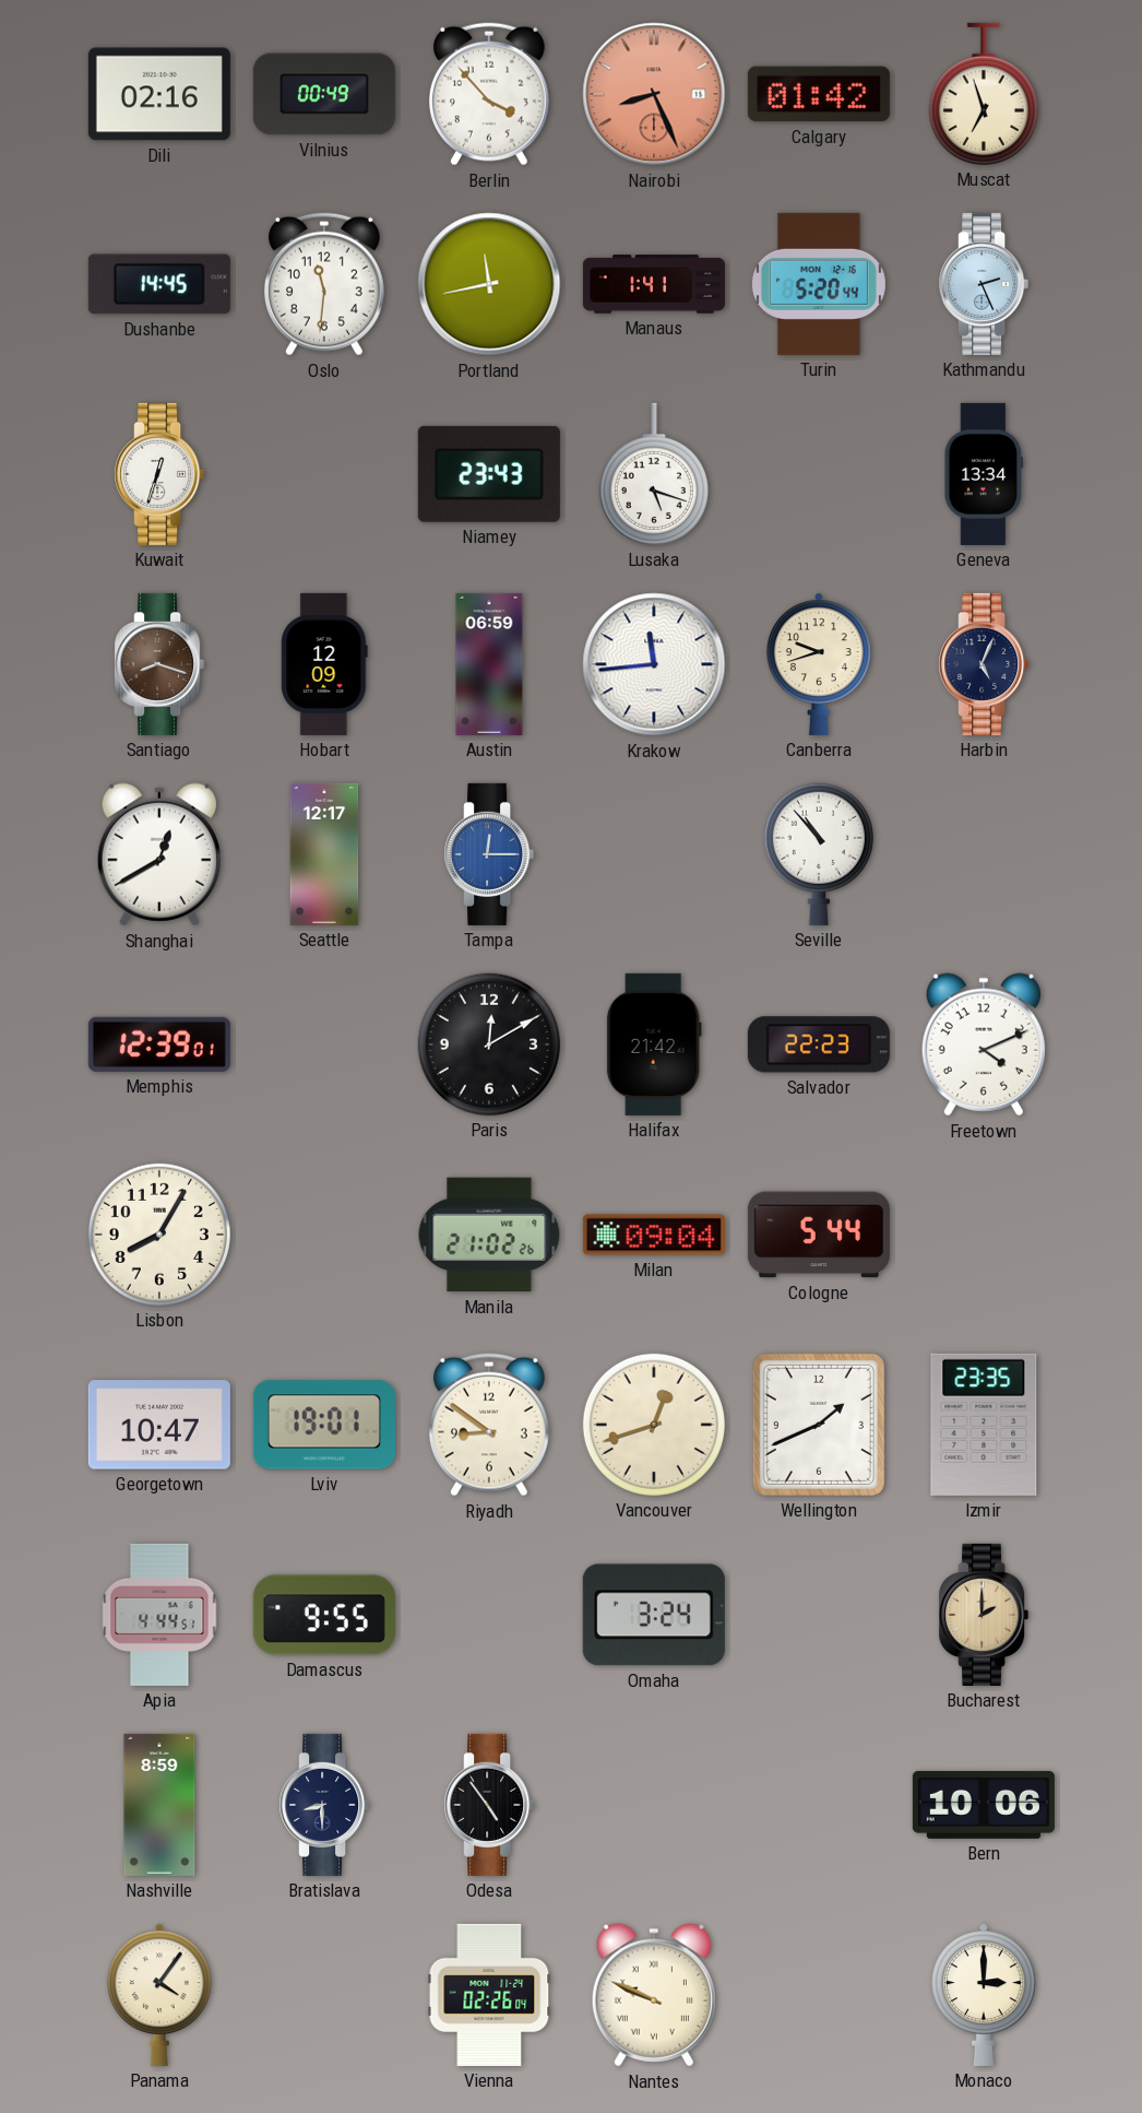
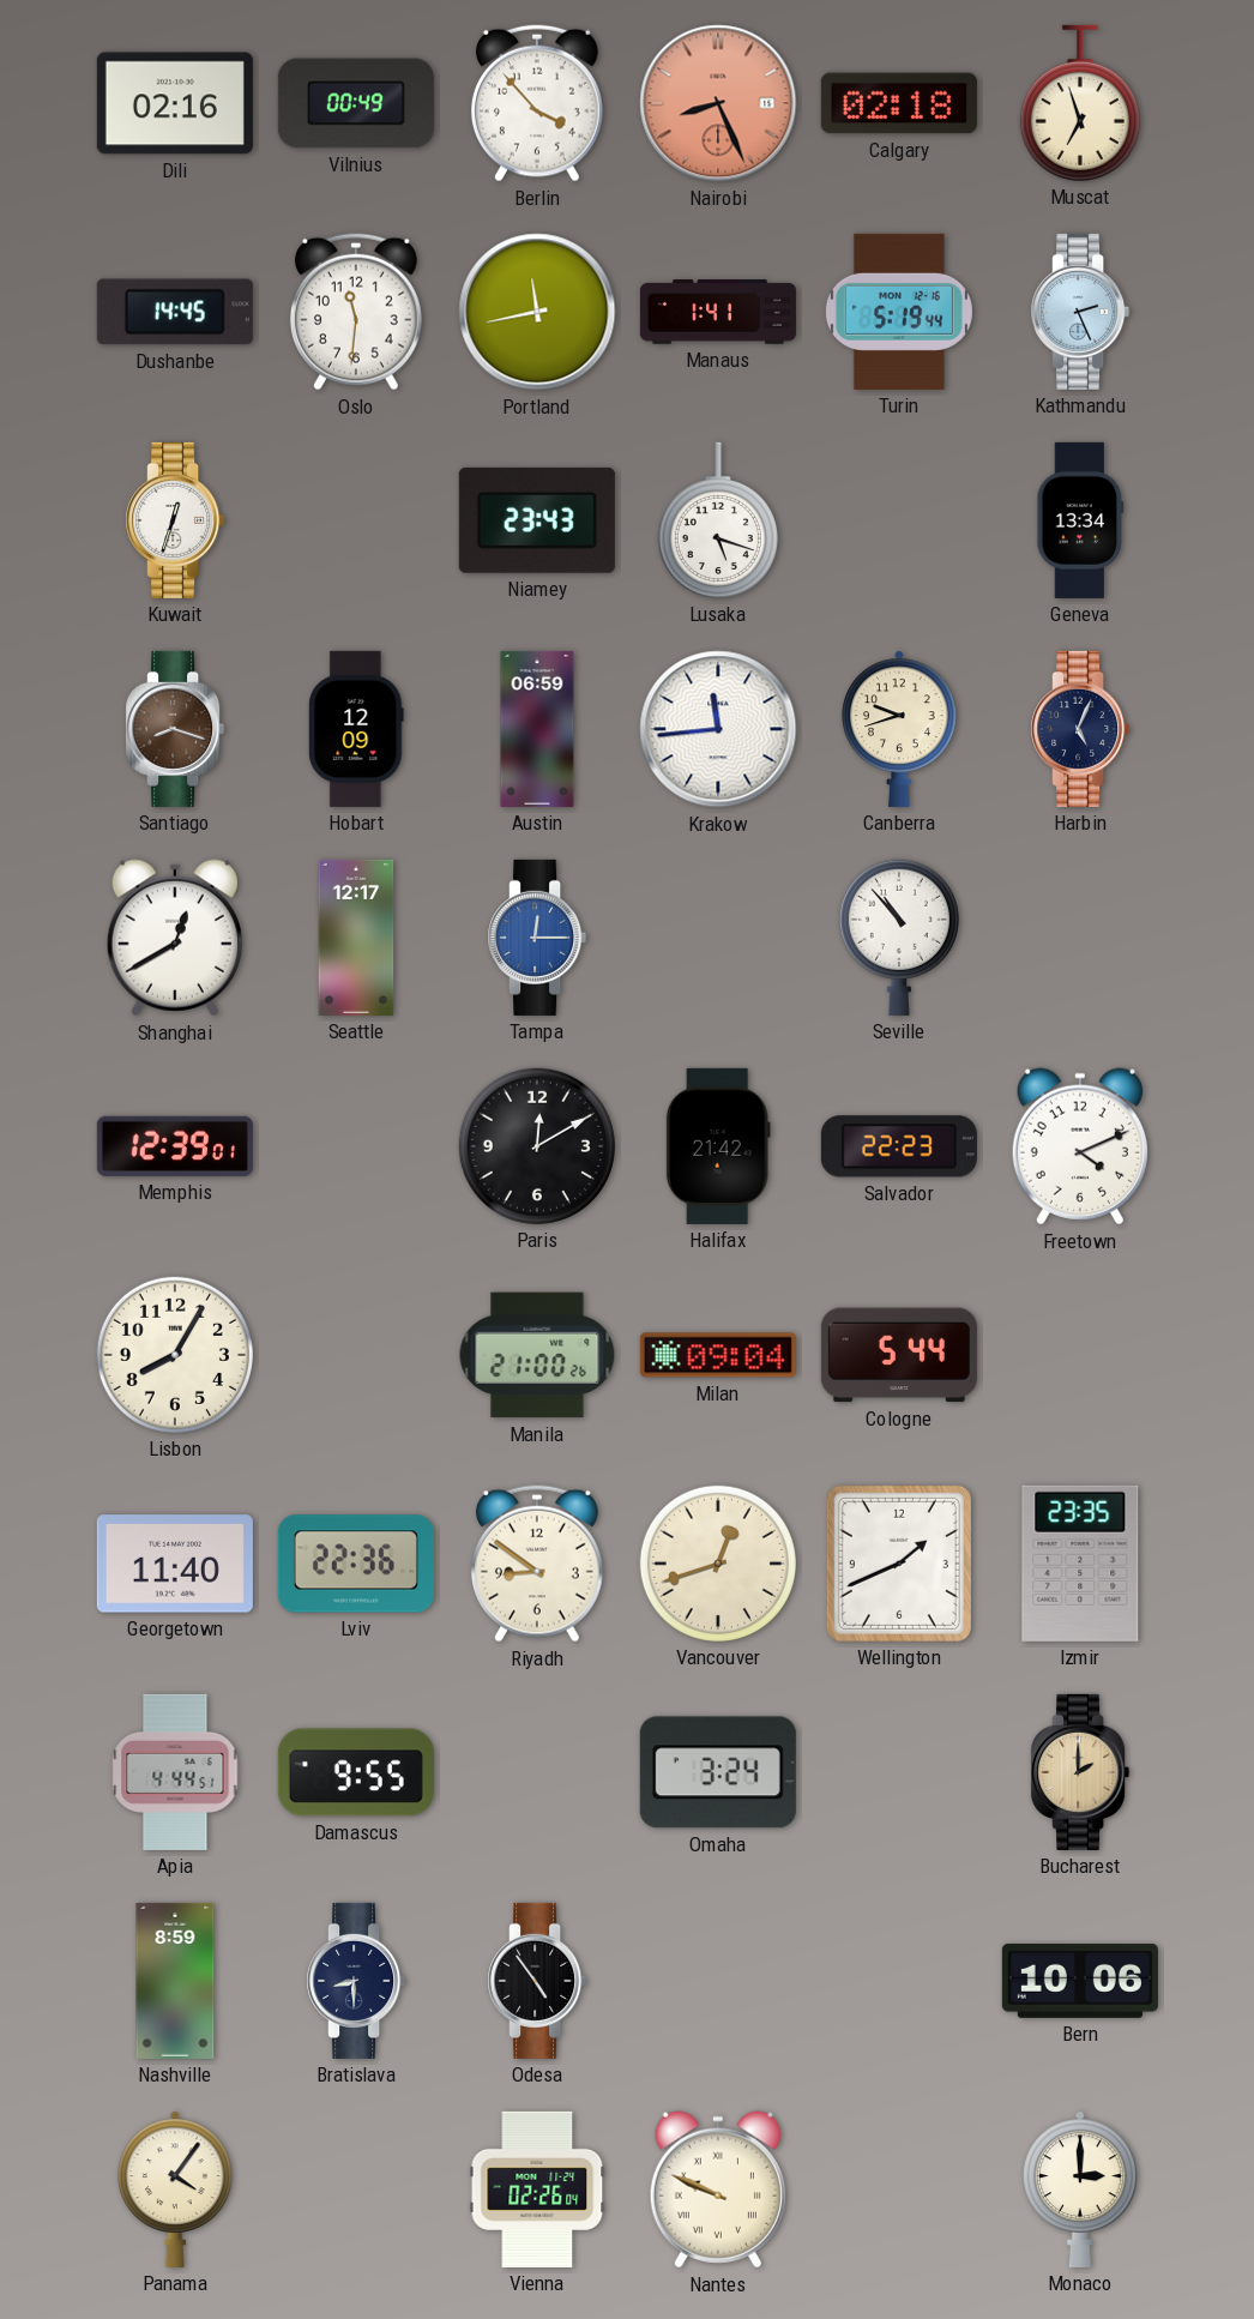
Calgary: 01:42 -> 02:18
Turin: 5:20 -> 5:19
Manila: 21:02 -> 21:00
Georgetown: 10:47 -> 11:40
Lviv: 19:01 -> 22:36
